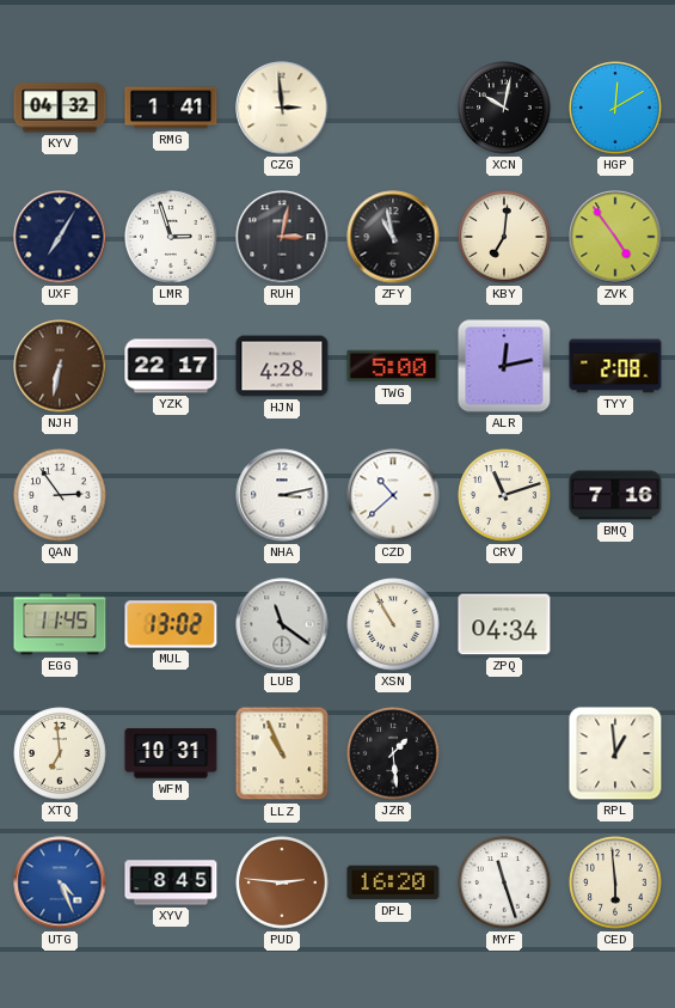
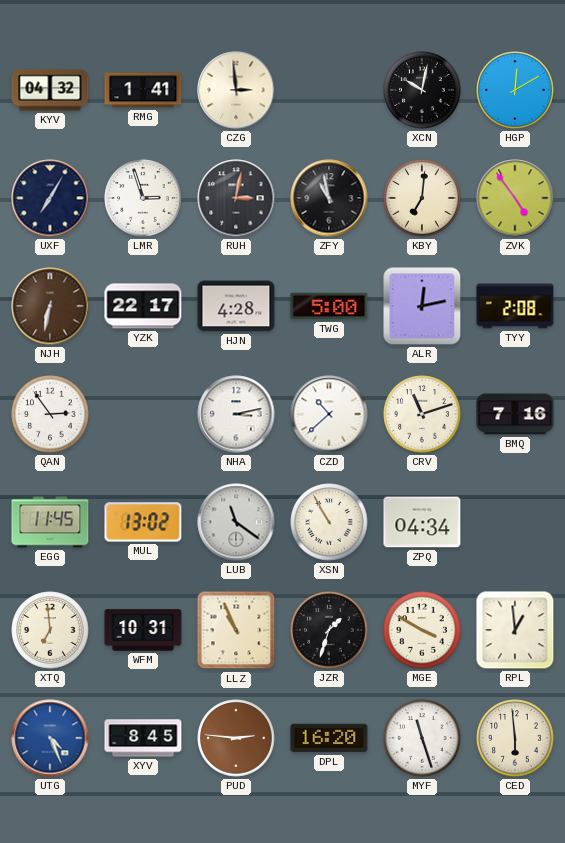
JZR: 1:29 -> 1:33
MGE: none -> 3:50
